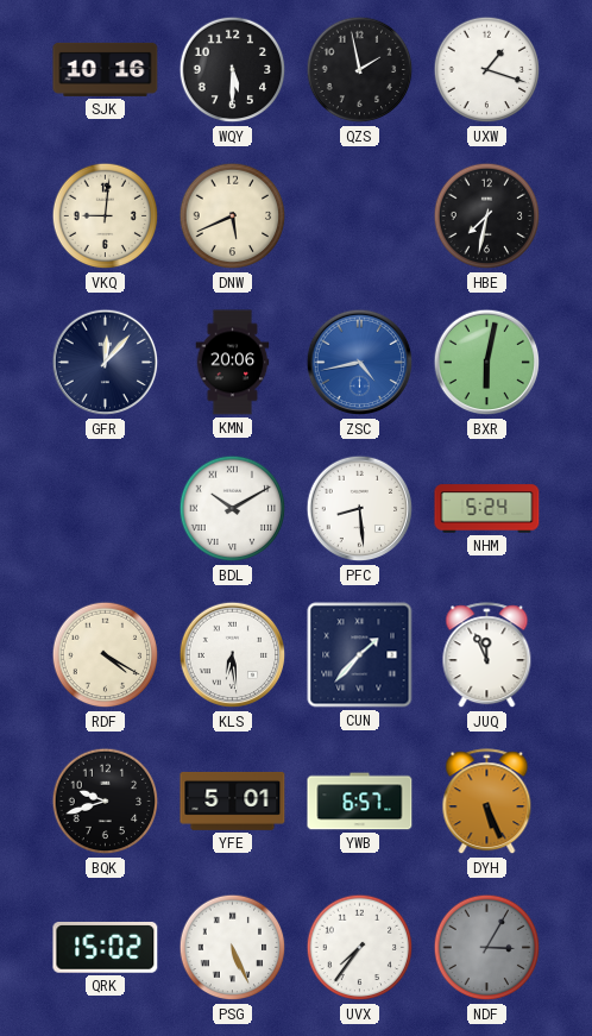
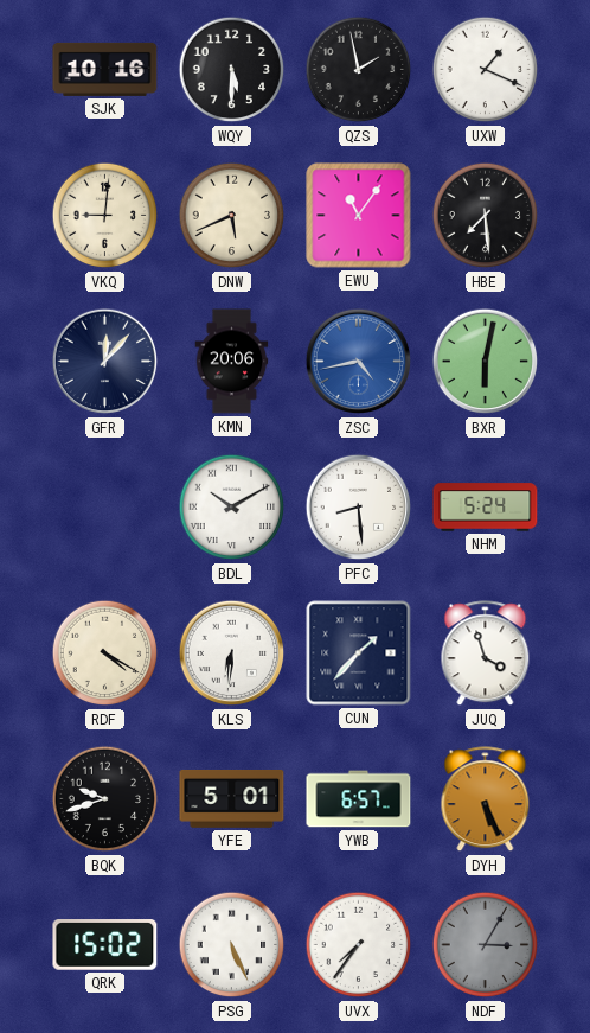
UXW: 1:18 -> 1:19
EWU: none -> 11:06
HBE: 7:32 -> 7:29
KLS: 6:29 -> 6:31
JUQ: 11:56 -> 3:57
